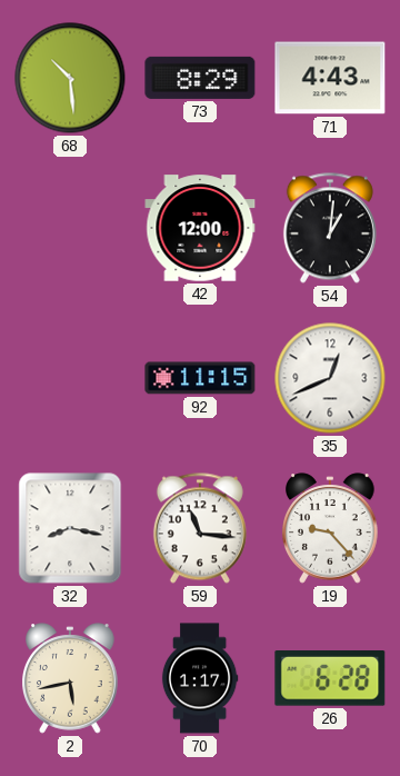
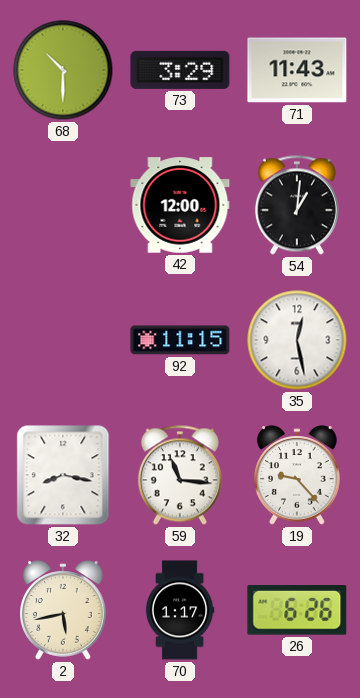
68: 10:29 -> 10:30
73: 8:29 -> 3:29
71: 4:43 -> 11:43
35: 12:41 -> 12:28
26: 6:28 -> 6:26
